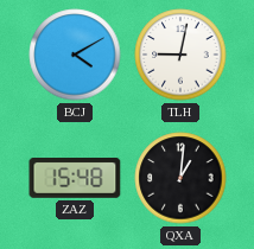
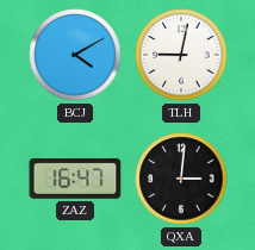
ZAZ: 15:48 -> 16:47
QXA: 1:01 -> 3:01
